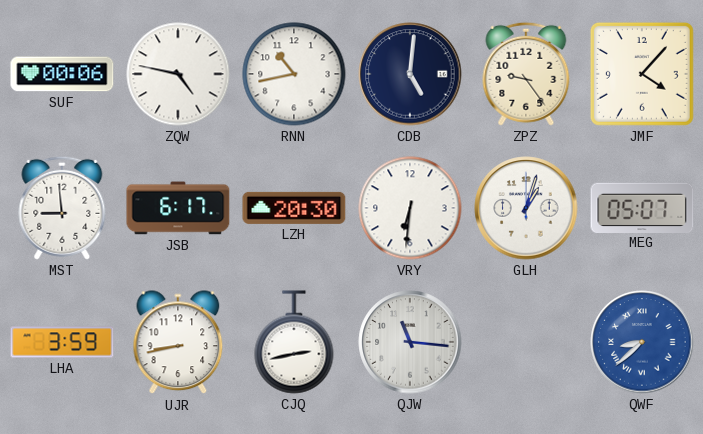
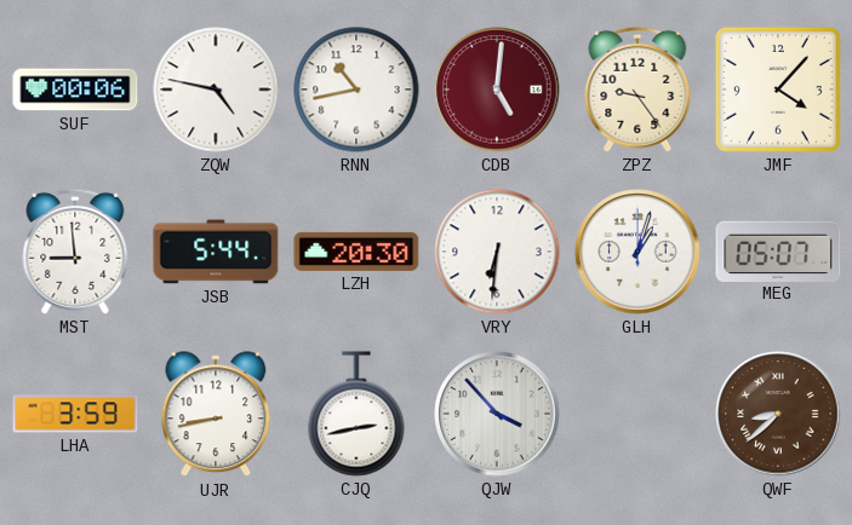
CDB dial: navy -> burgundy
JSB: 6:17 -> 5:44
QJW: 11:16 -> 3:53
QWF dial: blue -> brown
